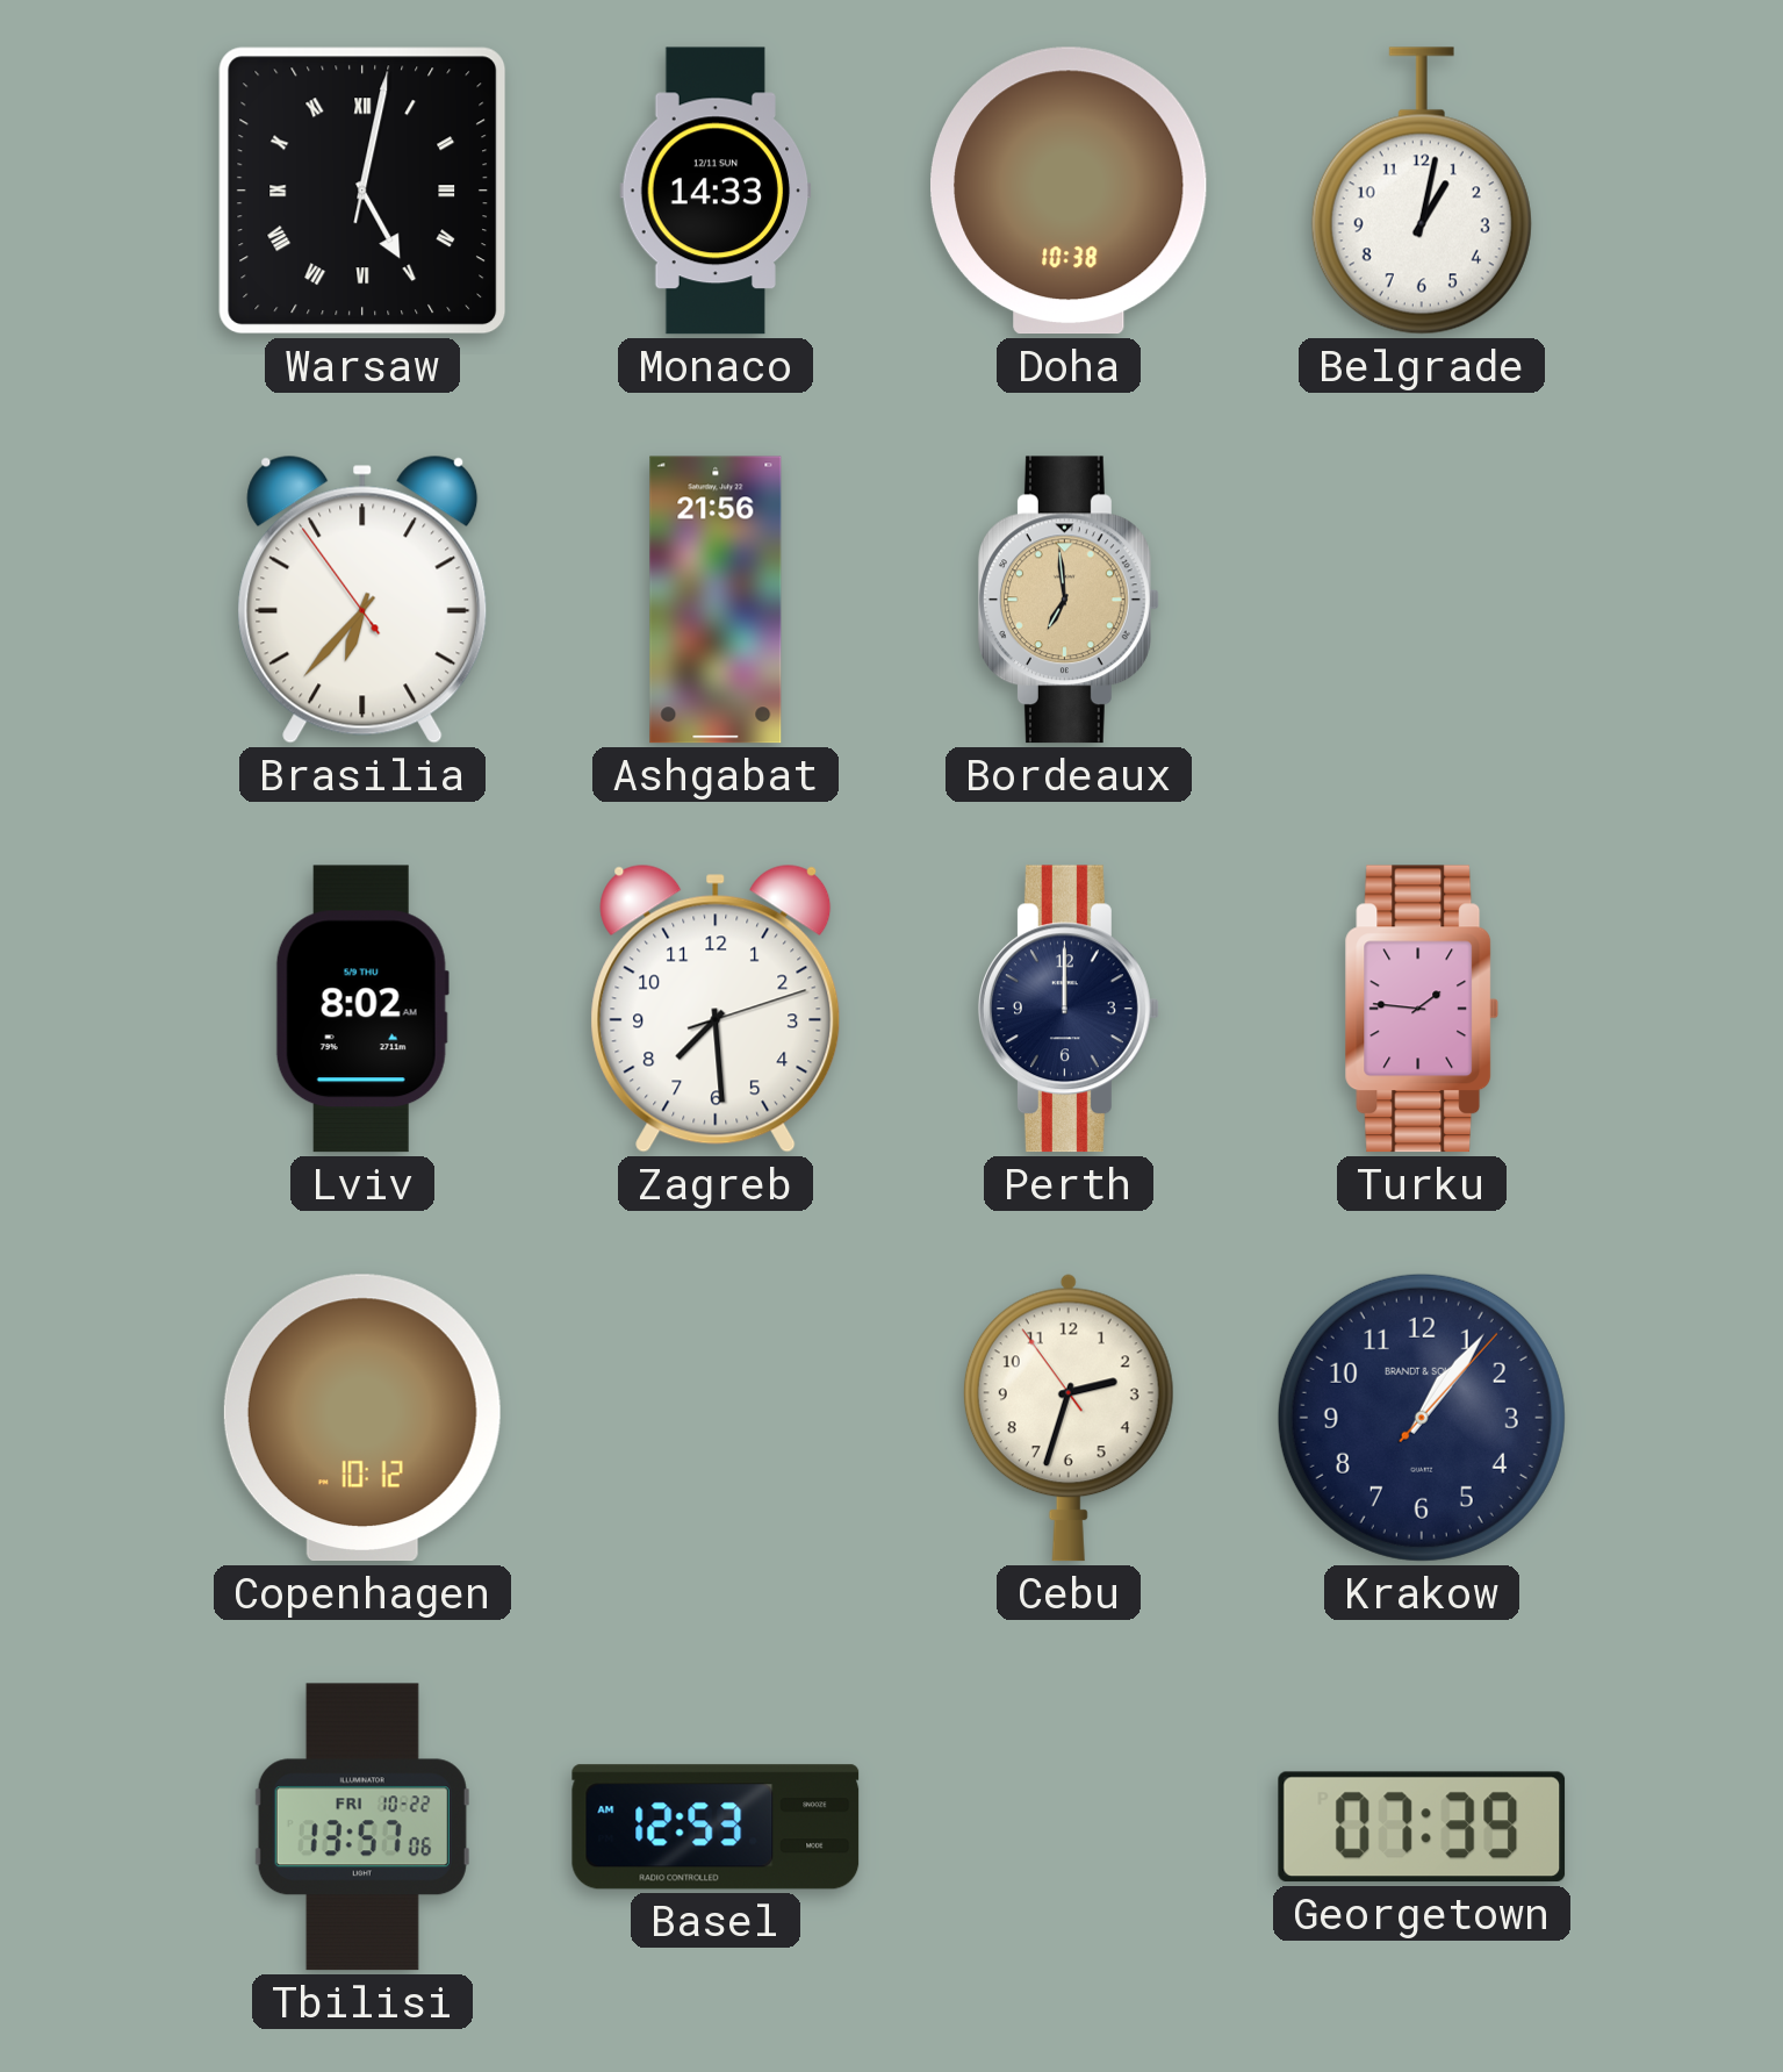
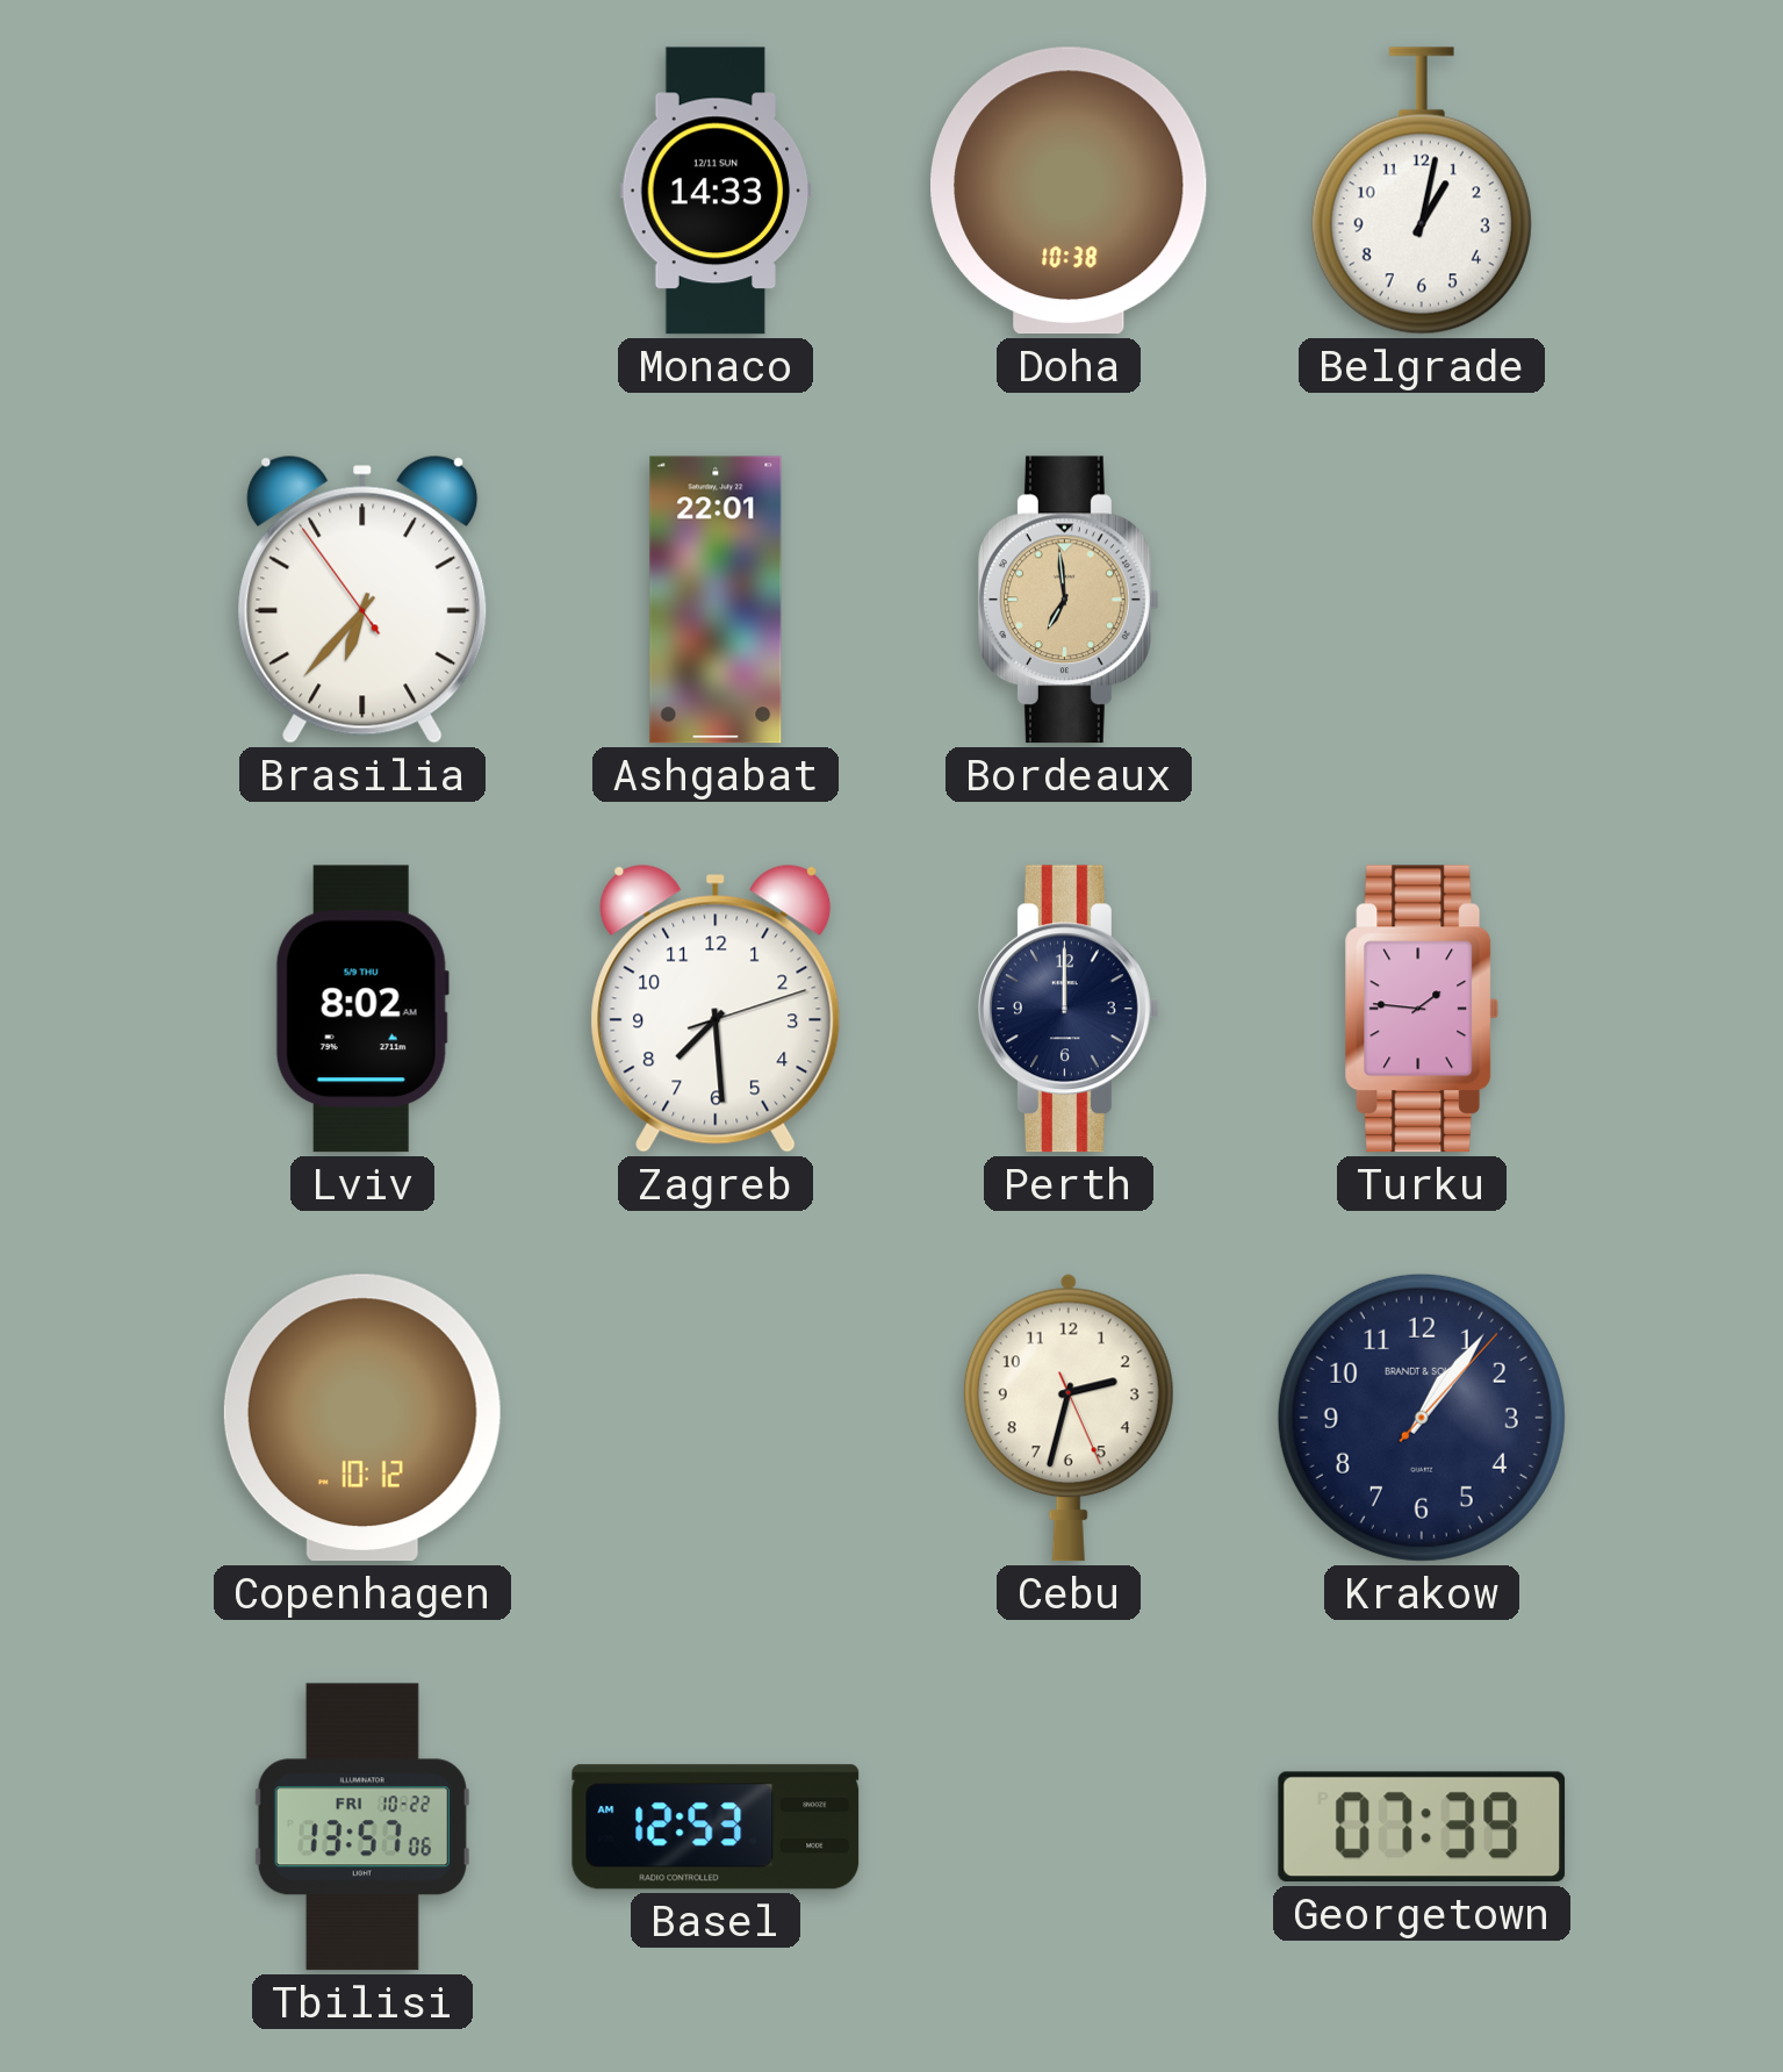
Warsaw: 5:02 -> none
Ashgabat: 21:56 -> 22:01
Cebu: 2:32:54 -> 2:32:26
